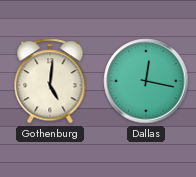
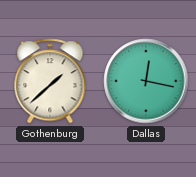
Gothenburg: 5:01 -> 1:38
